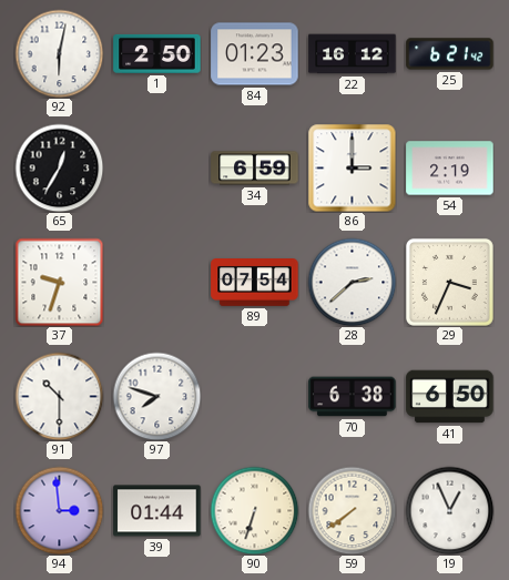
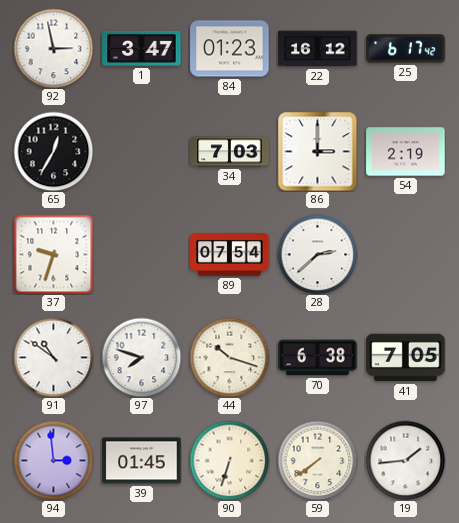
92: 6:02 -> 2:58
1: 2:50 -> 3:47
25: 6:21 -> 6:17
34: 6:59 -> 7:03
29: 3:34 -> none
91: 10:30 -> 10:51
44: none -> 10:18
41: 6:50 -> 7:05
39: 01:44 -> 01:45
19: 12:56 -> 1:44
